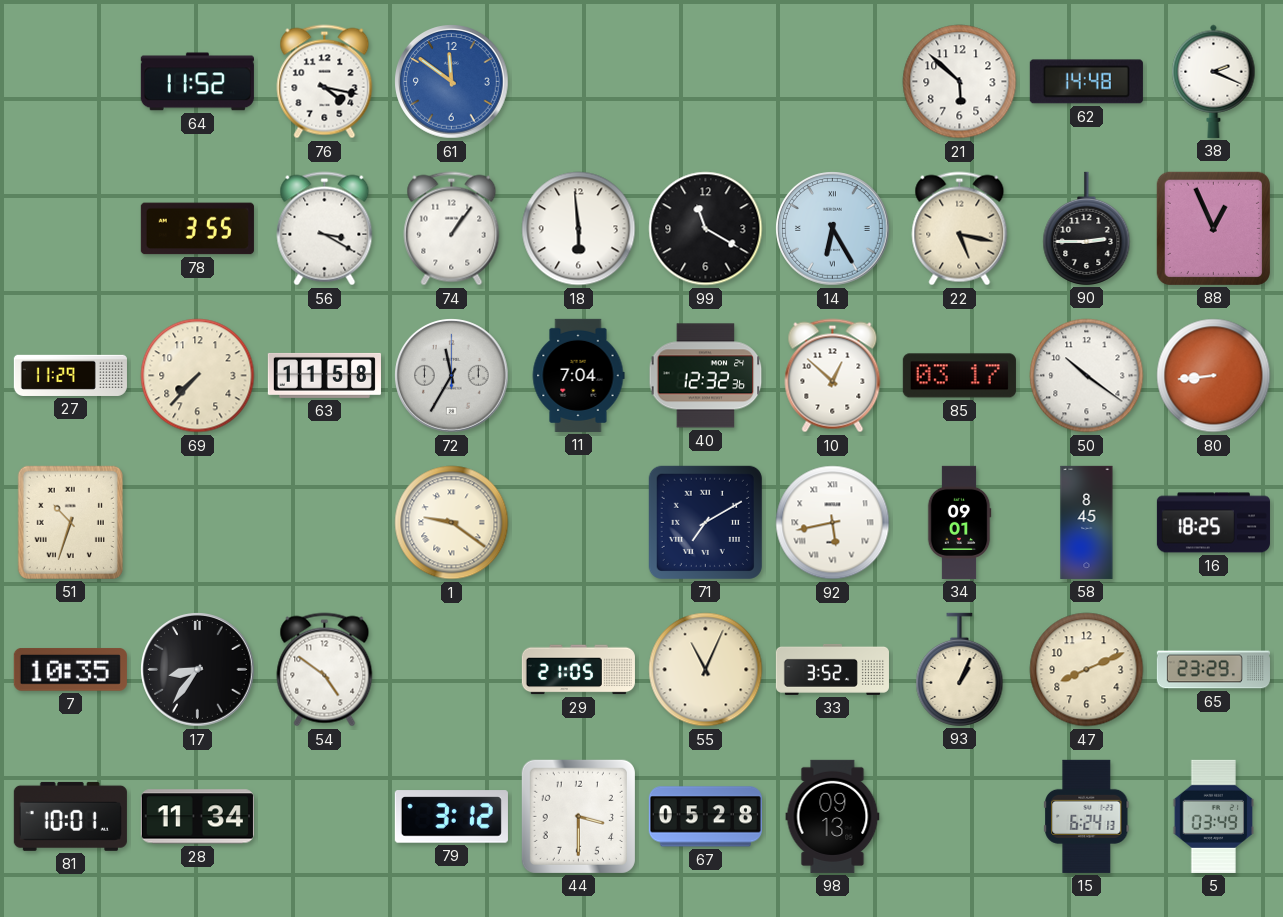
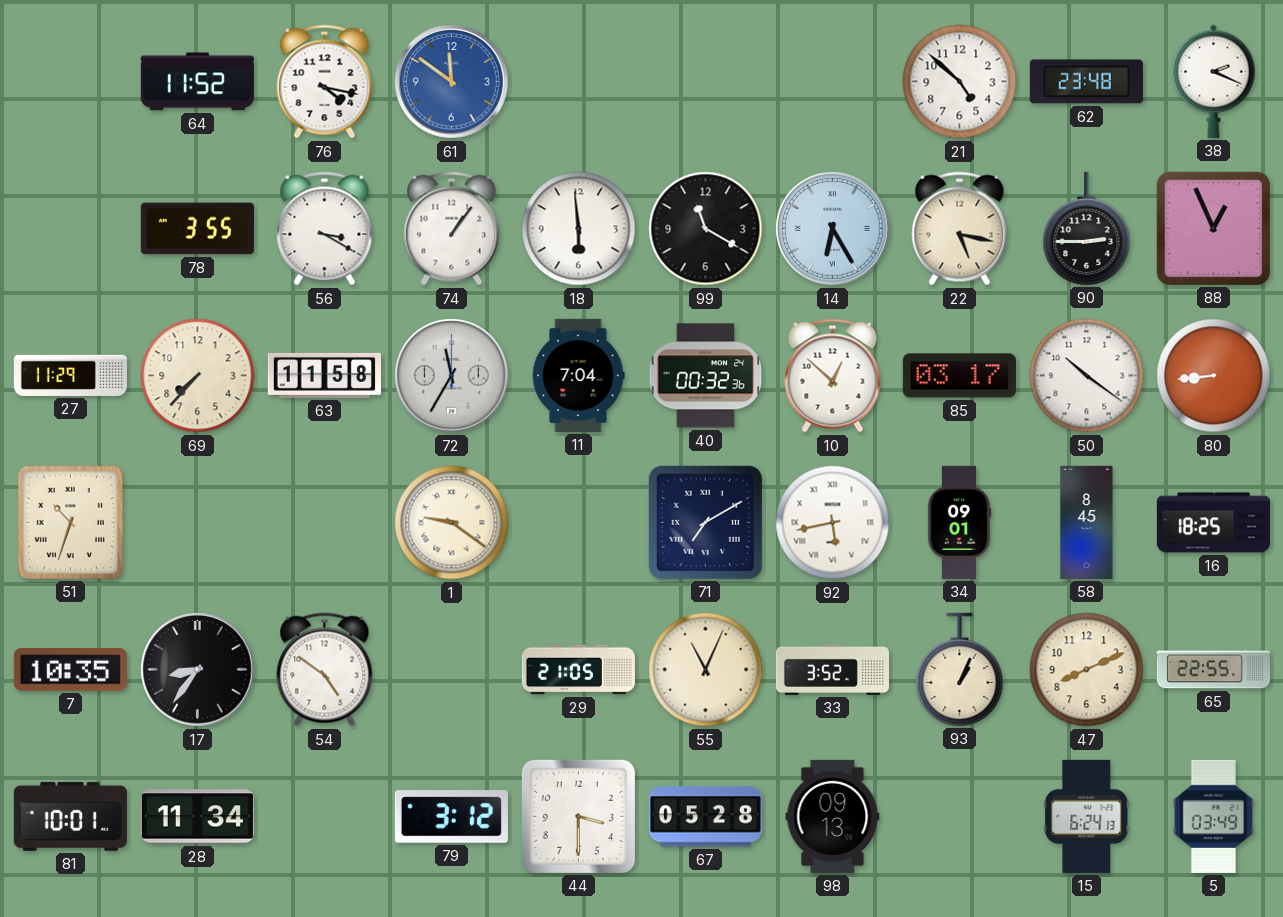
21: 5:52 -> 4:52
62: 14:48 -> 23:48
40: 12:32 -> 00:32
65: 23:29 -> 22:55
